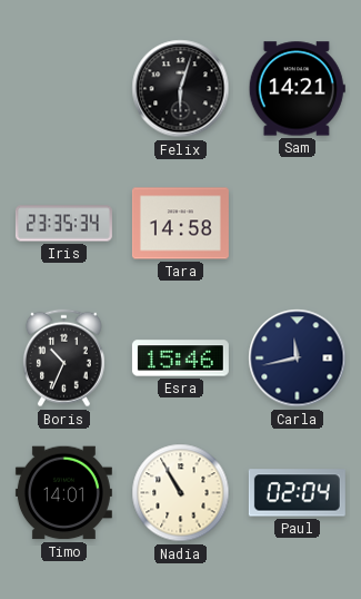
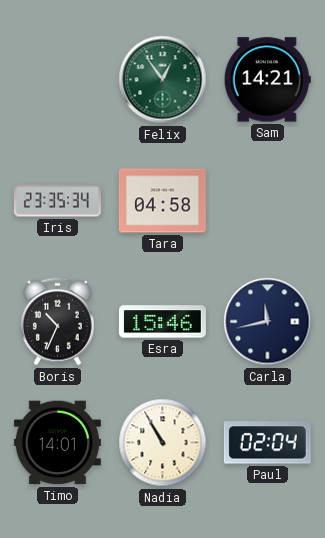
Felix: 6:03 -> 12:54
Felix dial: black -> green
Tara: 14:58 -> 04:58
